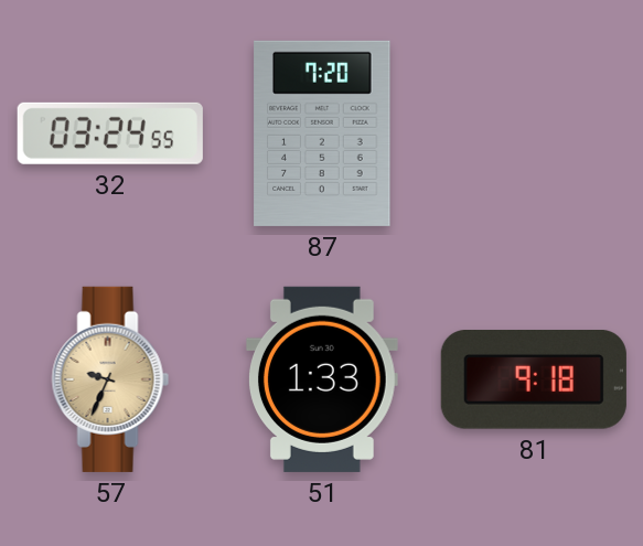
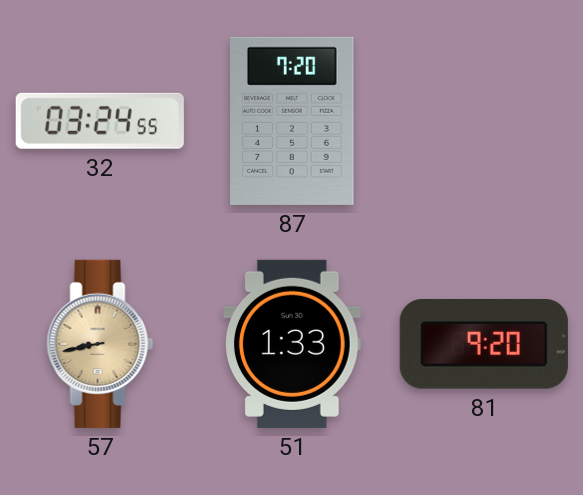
57: 9:34 -> 8:43
81: 9:18 -> 9:20
